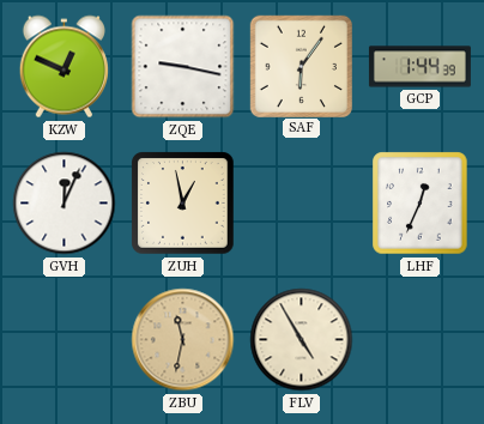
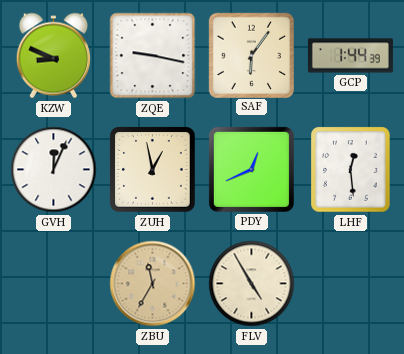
KZW: 12:49 -> 8:49
PDY: none -> 12:41
LHF: 12:34 -> 12:29
ZBU: 11:32 -> 11:35
